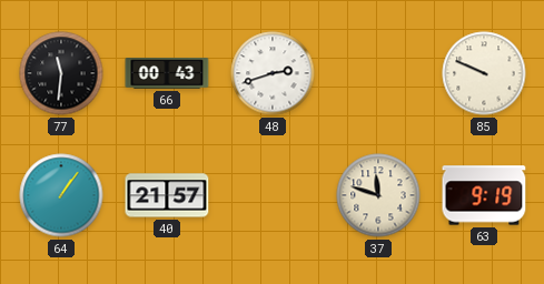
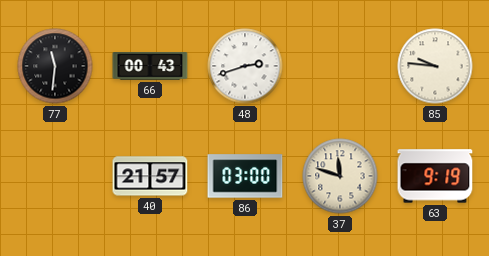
85: 9:49 -> 9:46
64: 1:06 -> none
86: none -> 03:00
